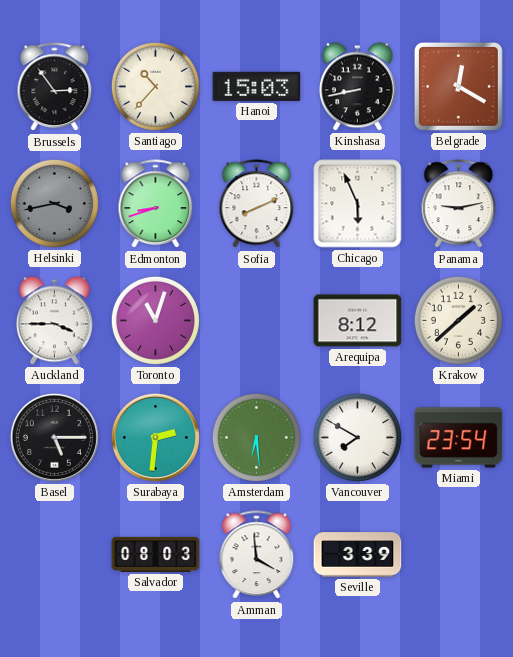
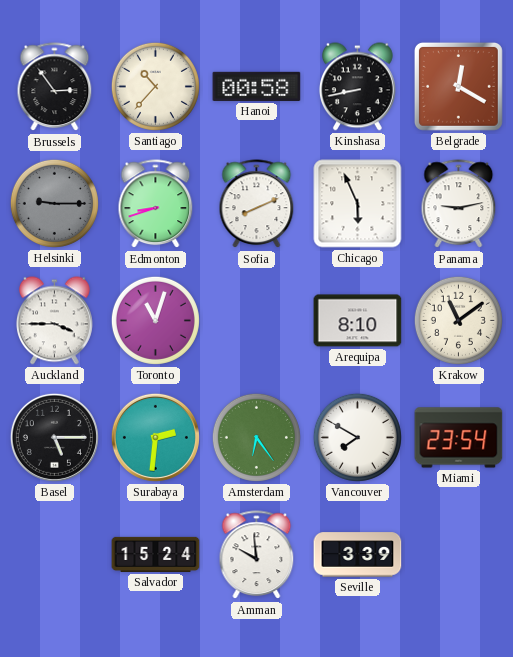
Hanoi: 15:03 -> 00:58
Helsinki: 3:43 -> 9:15
Arequipa: 8:12 -> 8:10
Krakow: 1:38 -> 11:09
Amsterdam: 6:29 -> 6:24
Salvador: 08:03 -> 15:24
Amman: 3:59 -> 9:59
